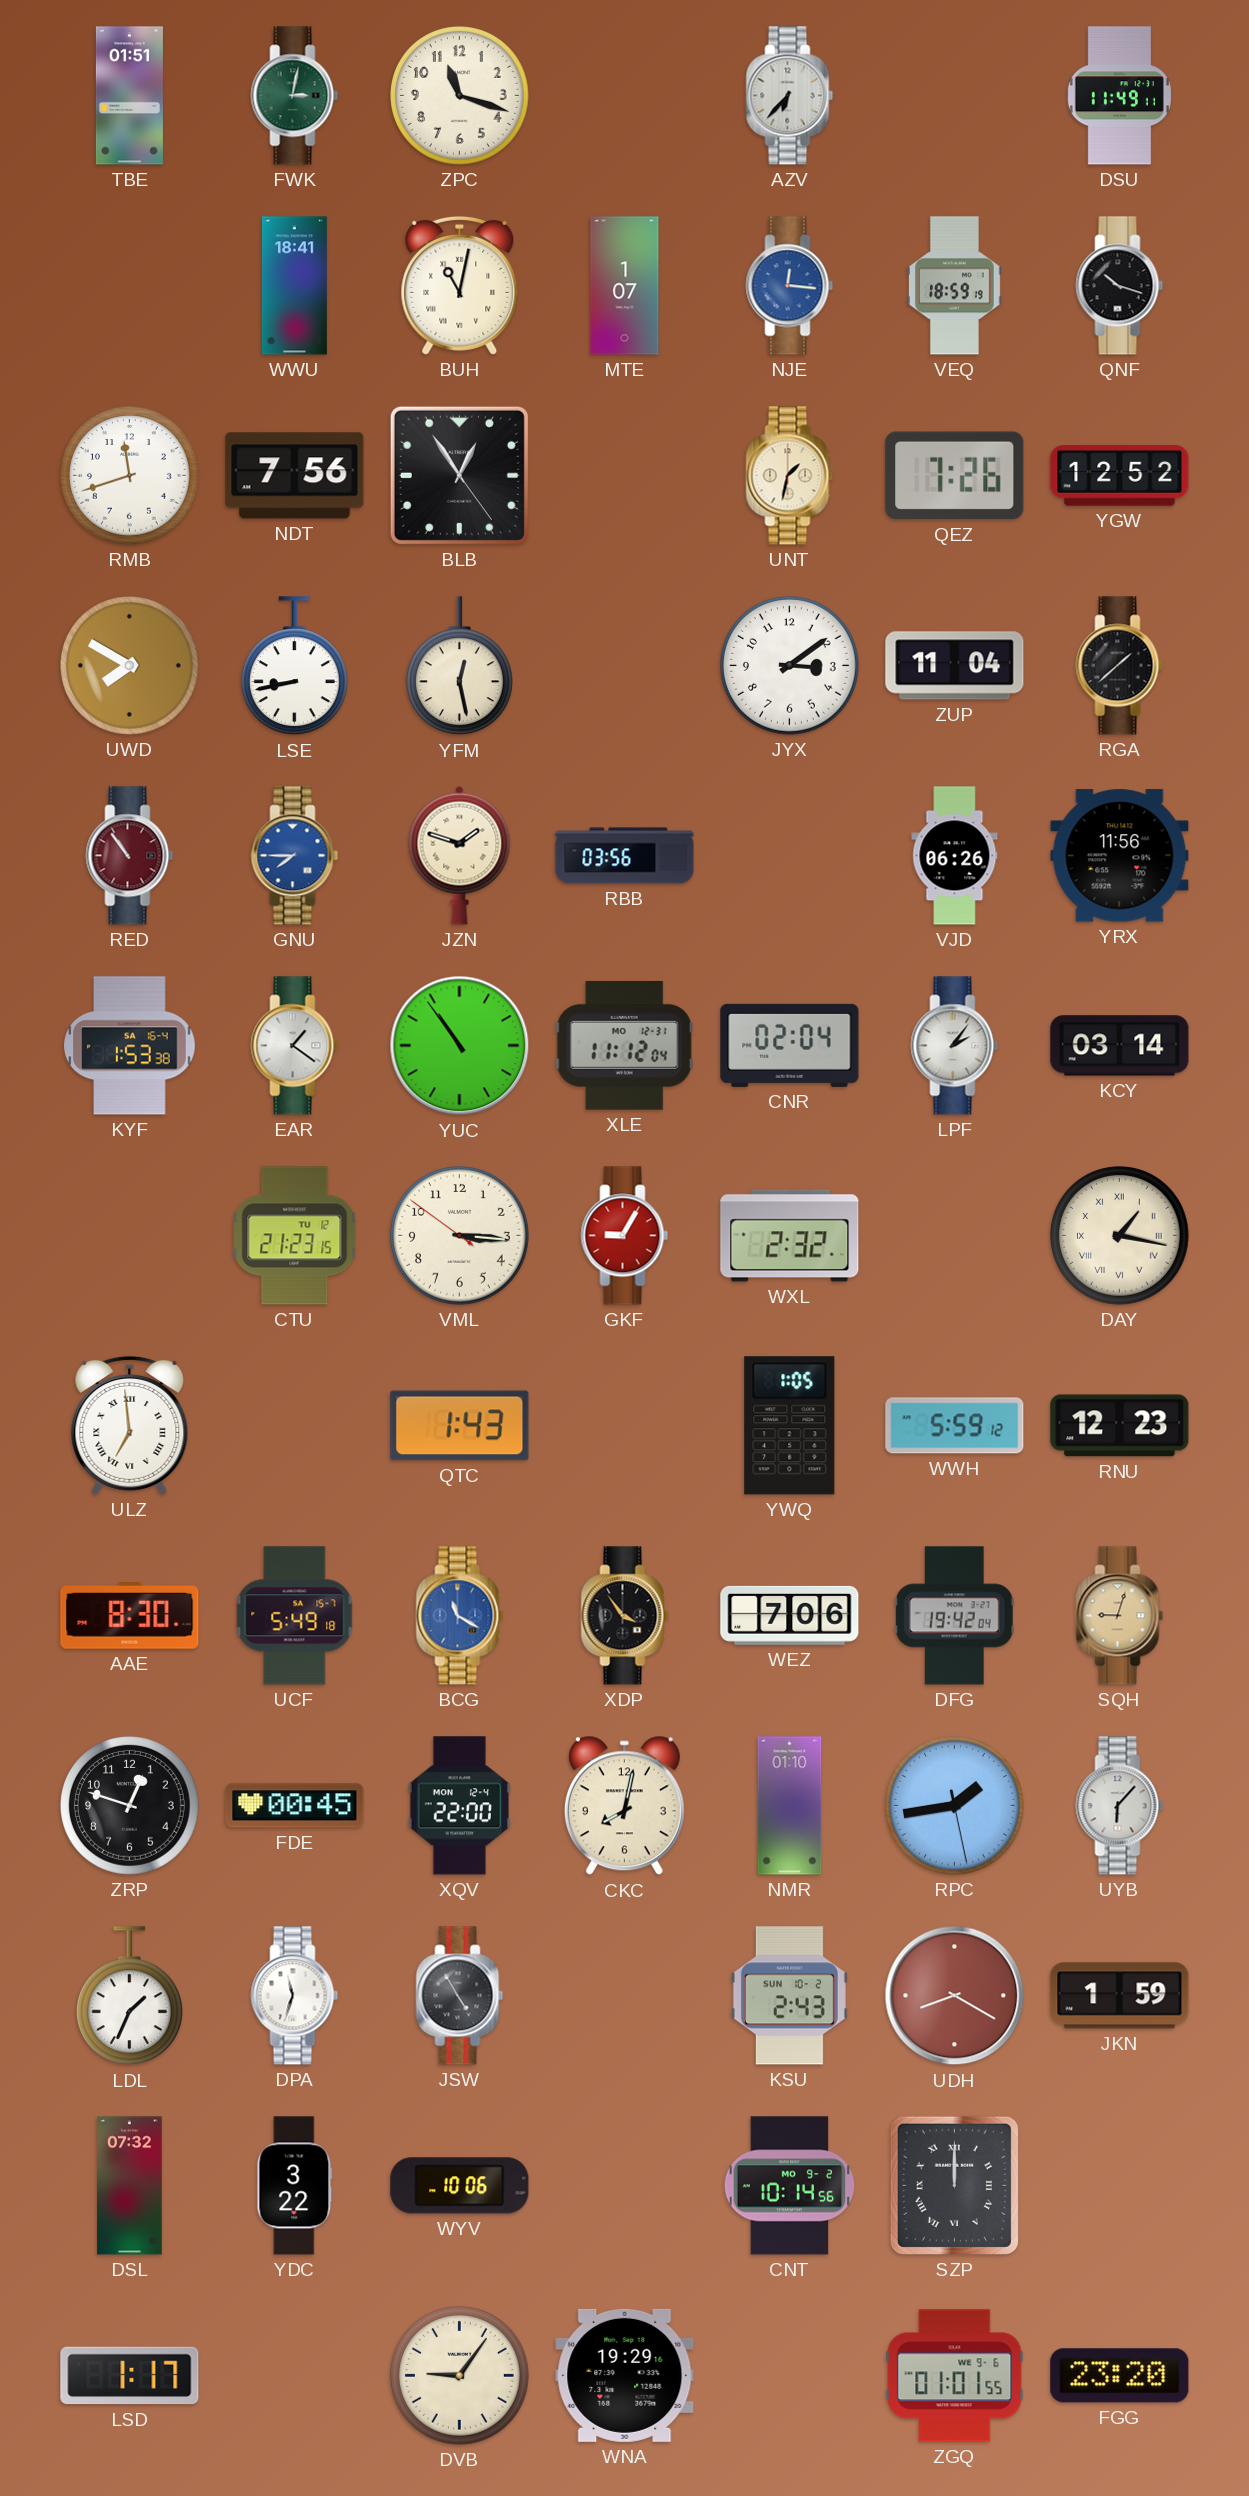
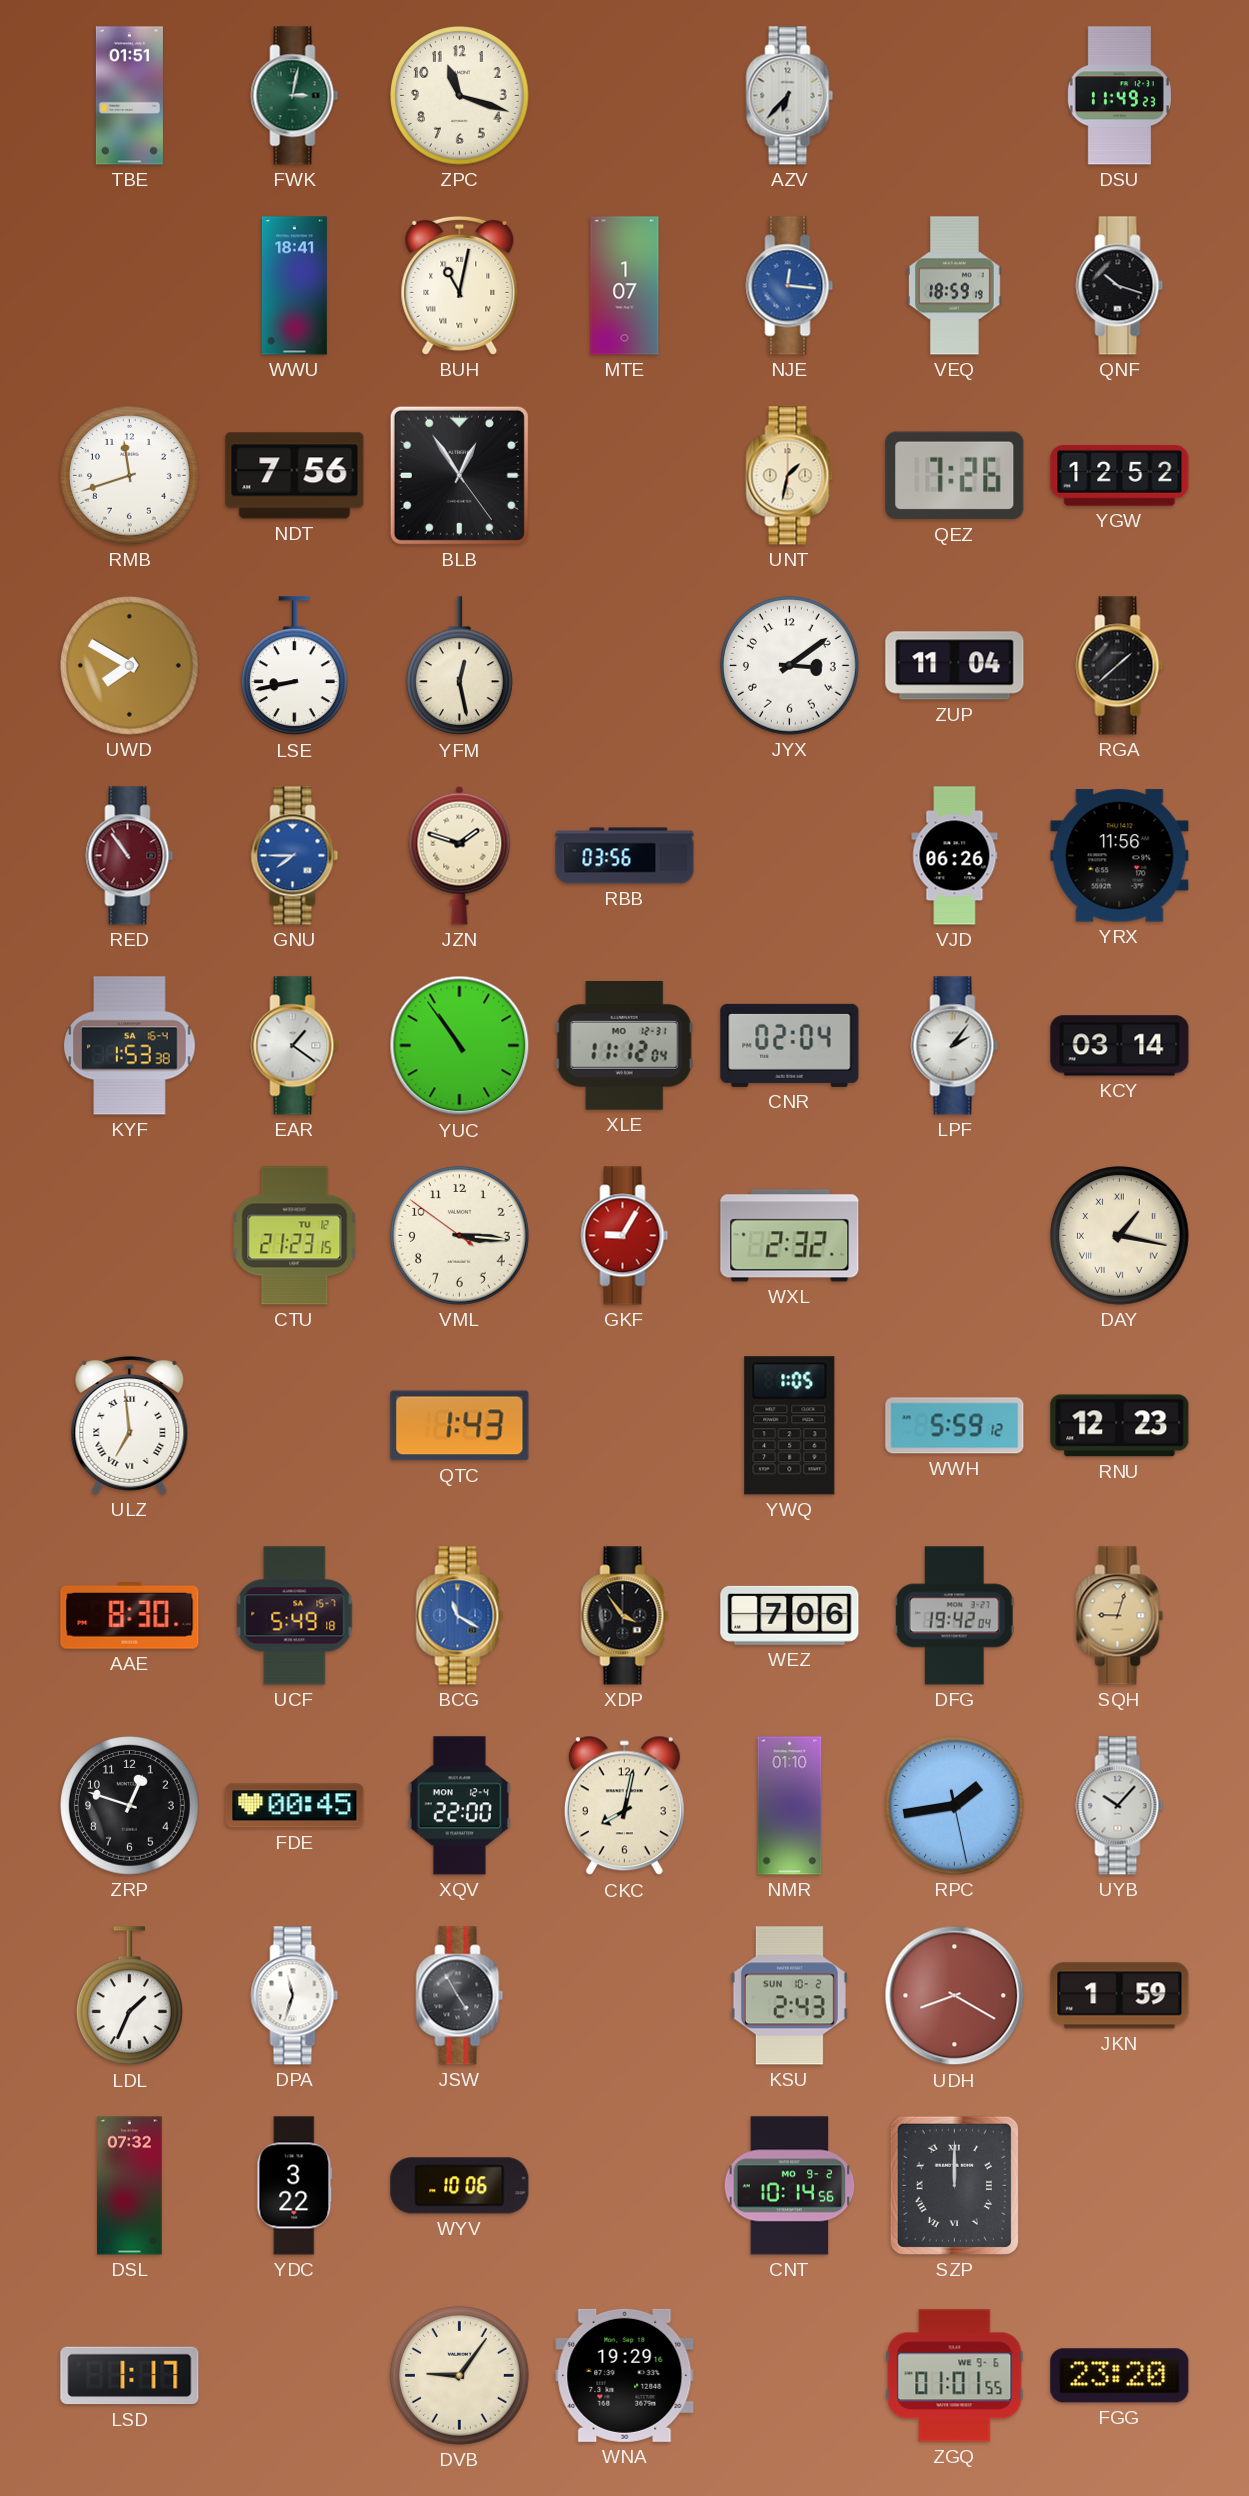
DSU: 11:49:11 -> 11:49:23
UYB: 6:07 -> 10:07
